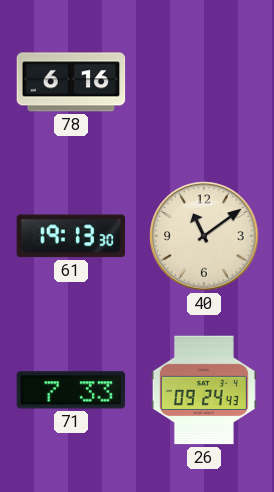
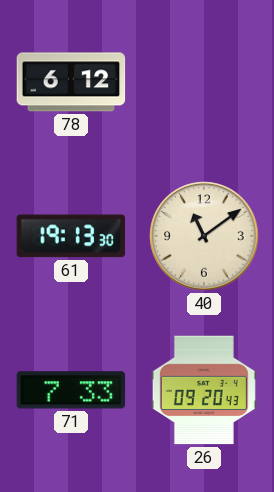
78: 6:16 -> 6:12
26: 09:24 -> 09:20
